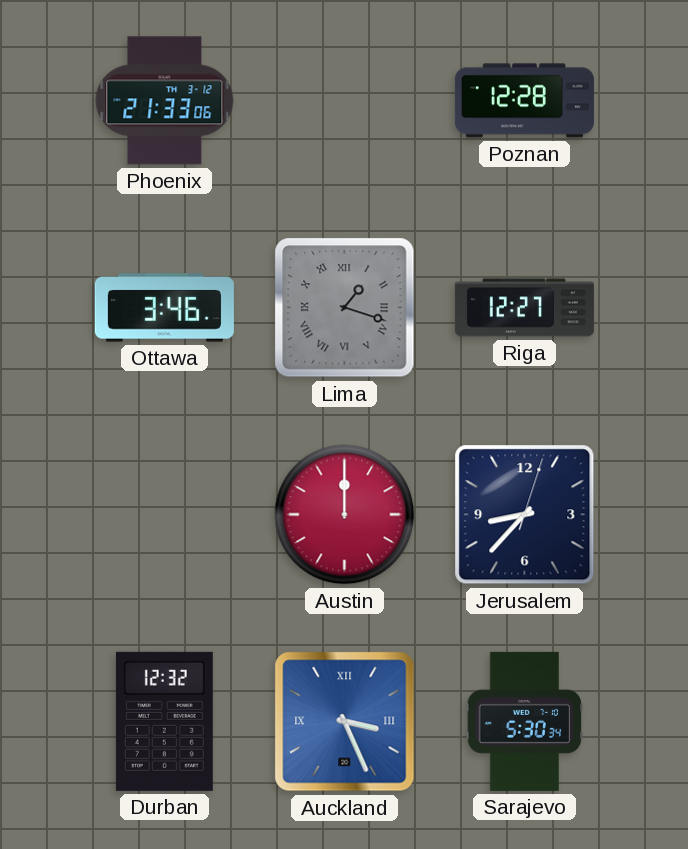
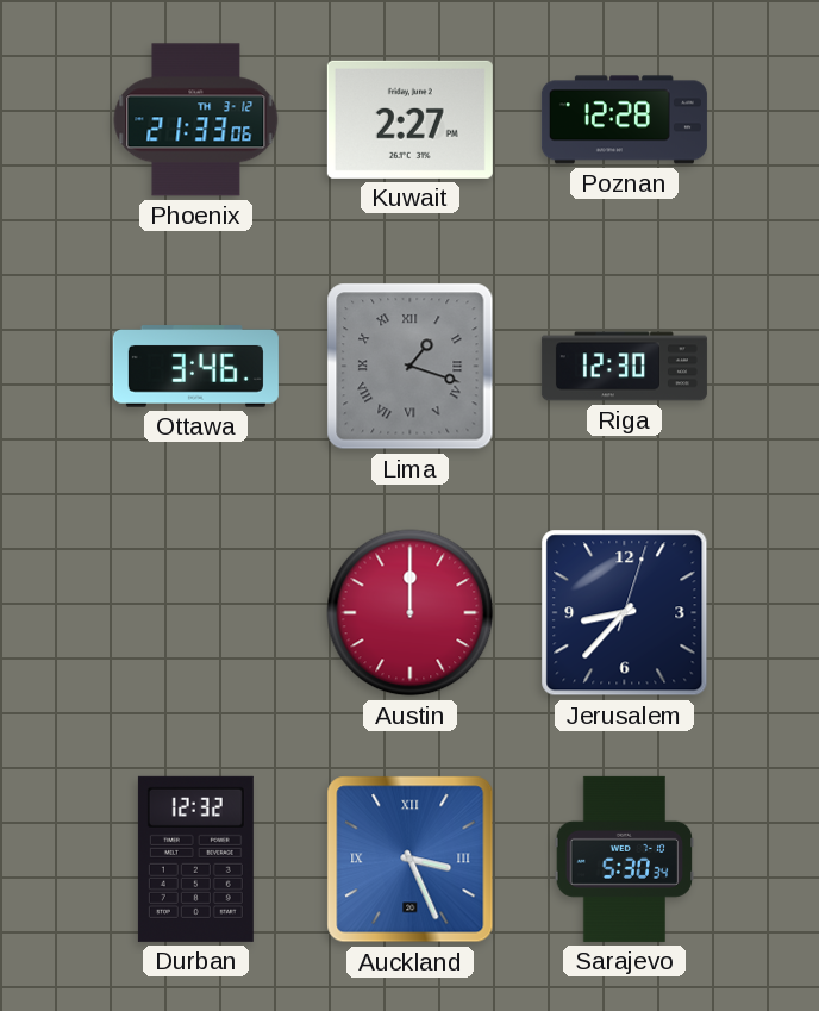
Kuwait: none -> 2:27
Riga: 12:27 -> 12:30
